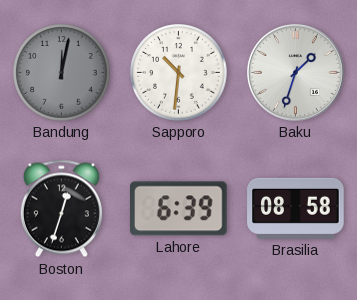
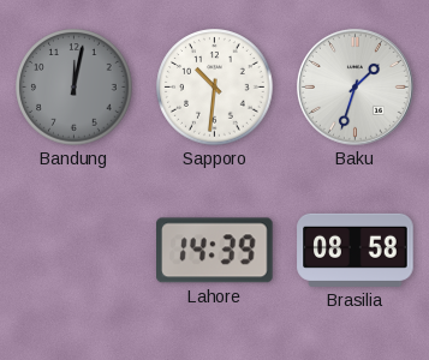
Boston: 12:33 -> none
Lahore: 6:39 -> 14:39
